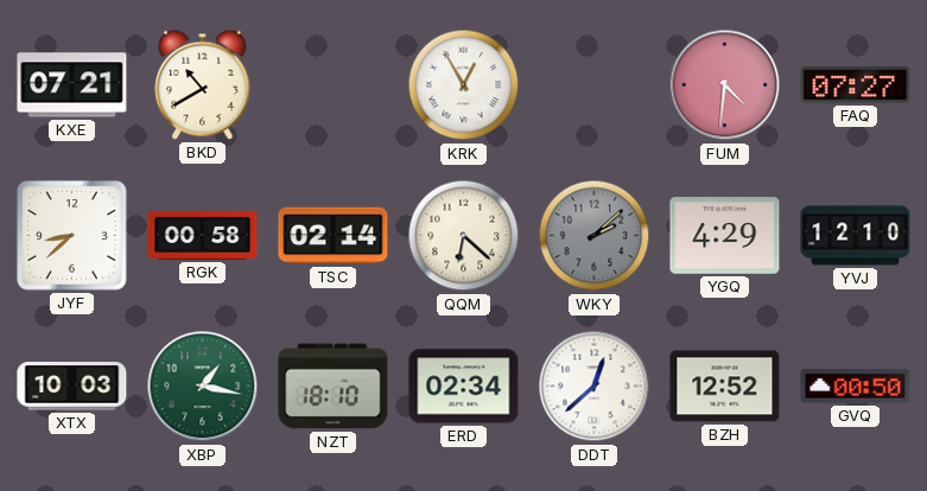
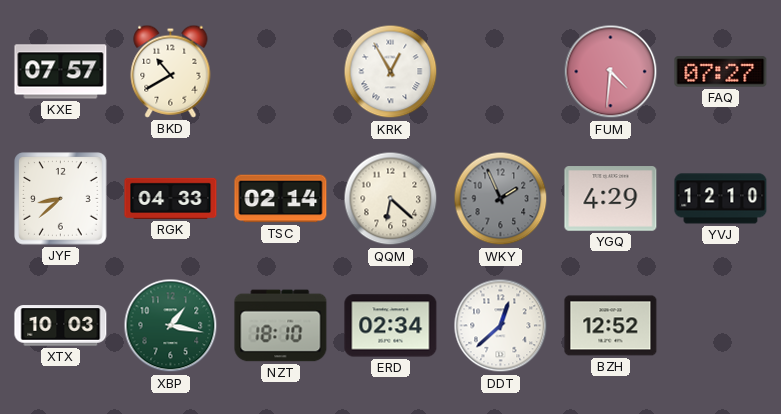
KXE: 07:21 -> 07:57
RGK: 00:58 -> 04:33
WKY: 2:08 -> 1:56
GVQ: 00:50 -> none
